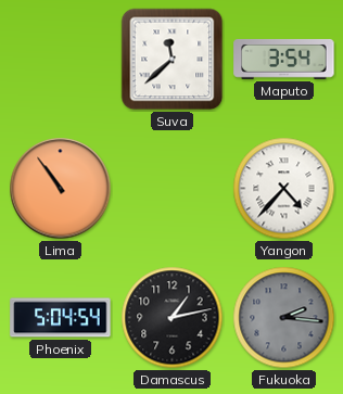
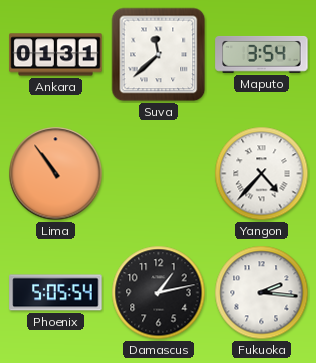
Ankara: none -> 01:31
Phoenix: 5:04 -> 5:05
Fukuoka dial: grey -> white
